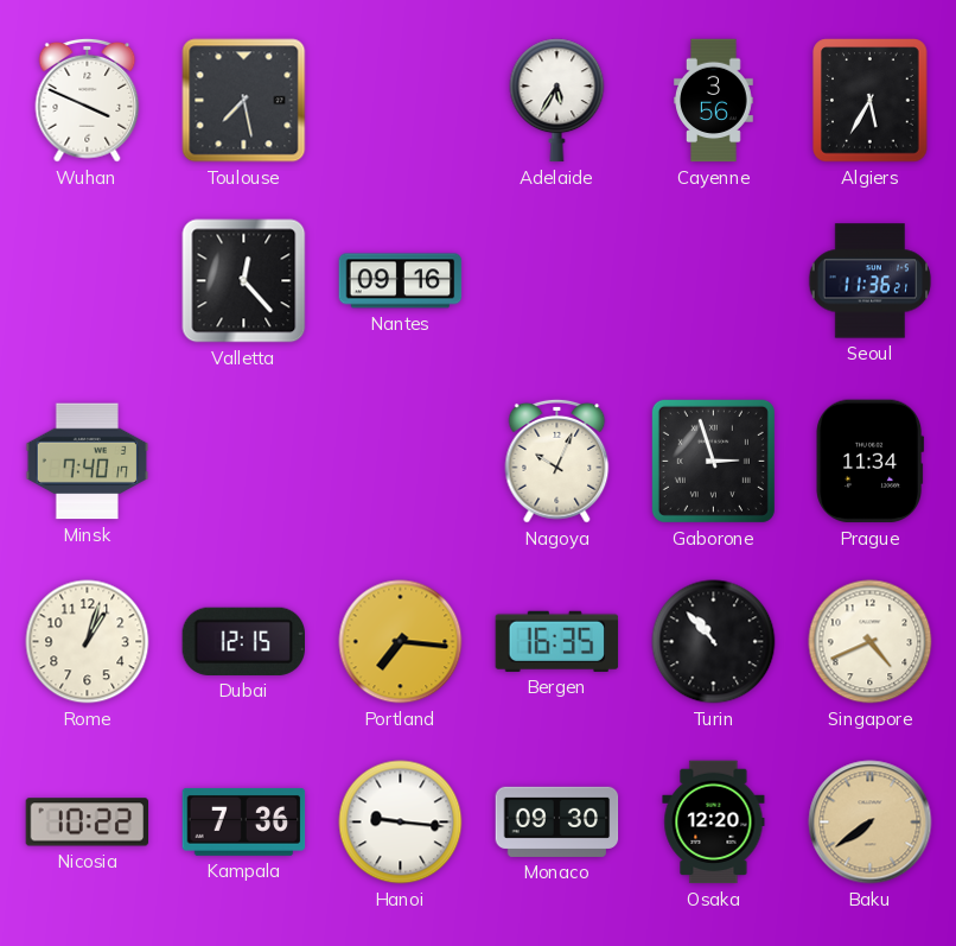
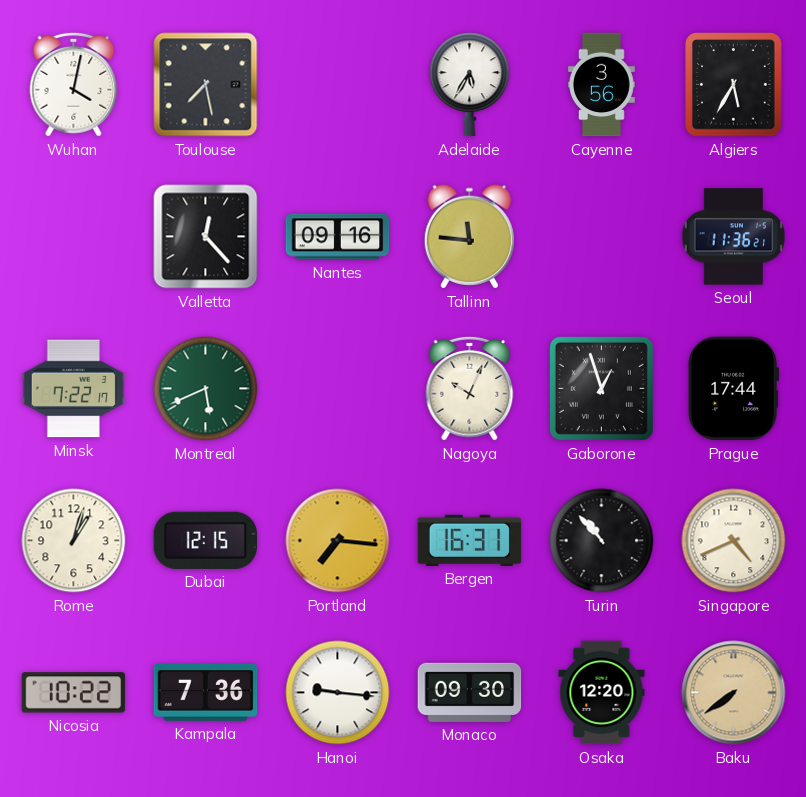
Wuhan: 3:49 -> 4:02
Tallinn: none -> 11:46
Minsk: 7:40 -> 7:22
Montreal: none -> 5:41
Gaborone: 2:57 -> 12:57
Prague: 11:34 -> 17:44
Bergen: 16:35 -> 16:31
